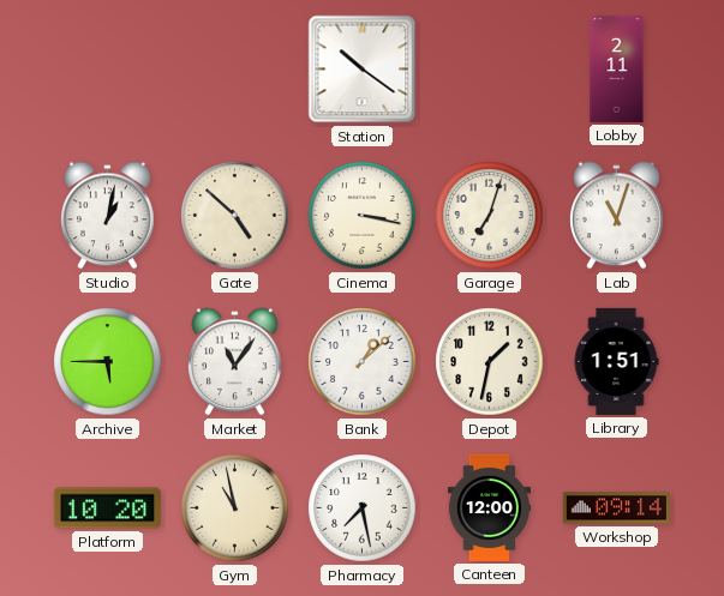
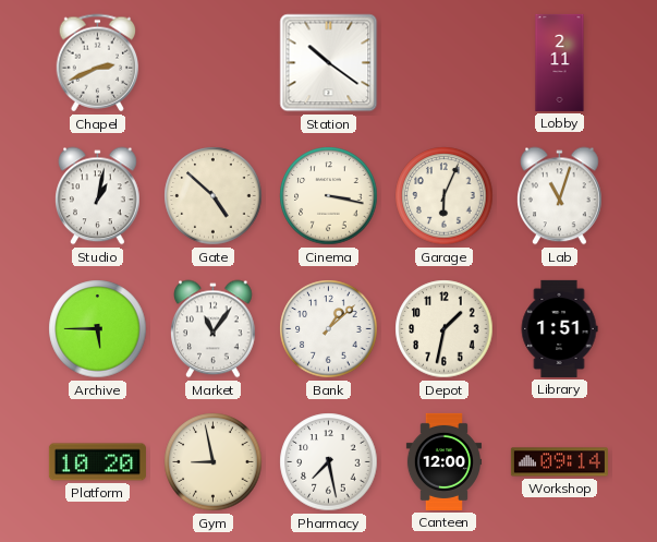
Chapel: none -> 2:41
Garage: 7:03 -> 6:04
Gym: 10:58 -> 8:58
